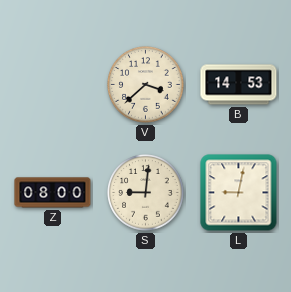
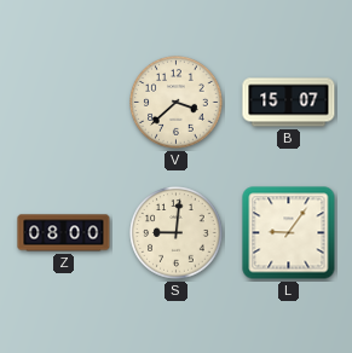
B: 14:53 -> 15:07
L: 9:02 -> 9:06
